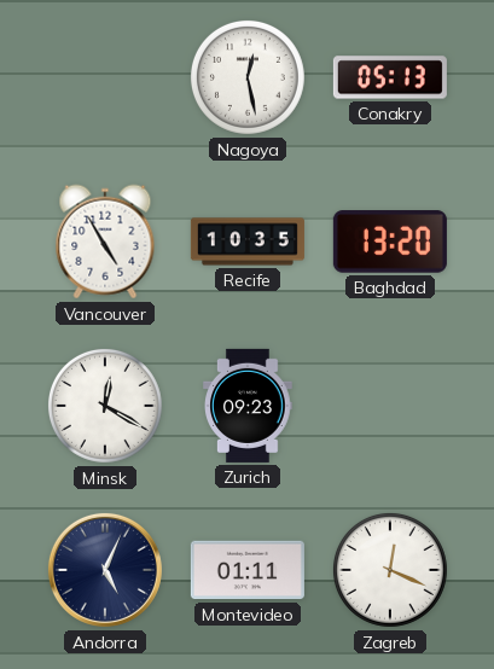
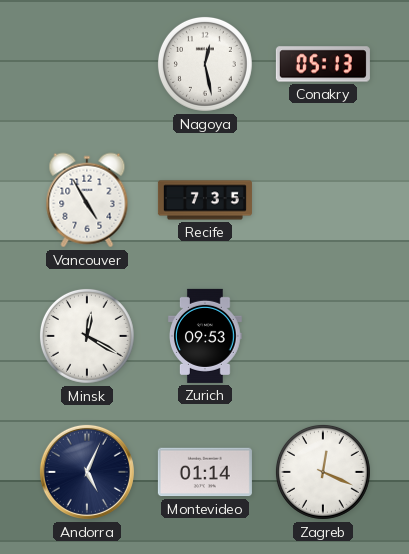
Recife: 10:35 -> 7:35
Baghdad: 13:20 -> none
Zurich: 09:23 -> 09:53
Montevideo: 01:11 -> 01:14
